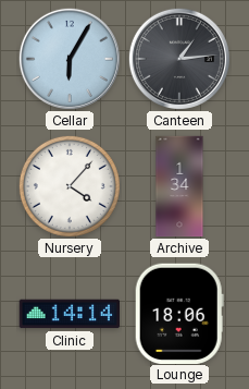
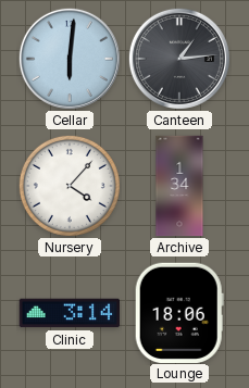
Cellar: 6:05 -> 6:01
Clinic: 14:14 -> 3:14
